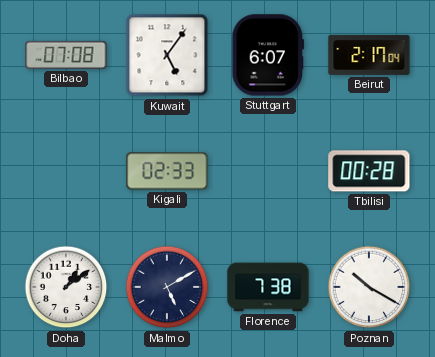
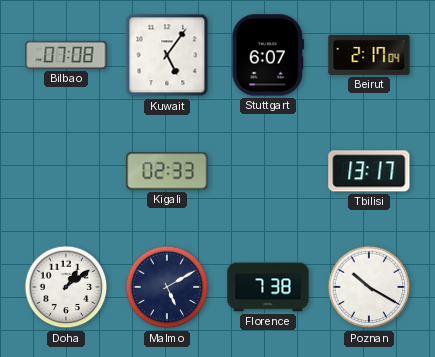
Tbilisi: 00:28 -> 13:17
